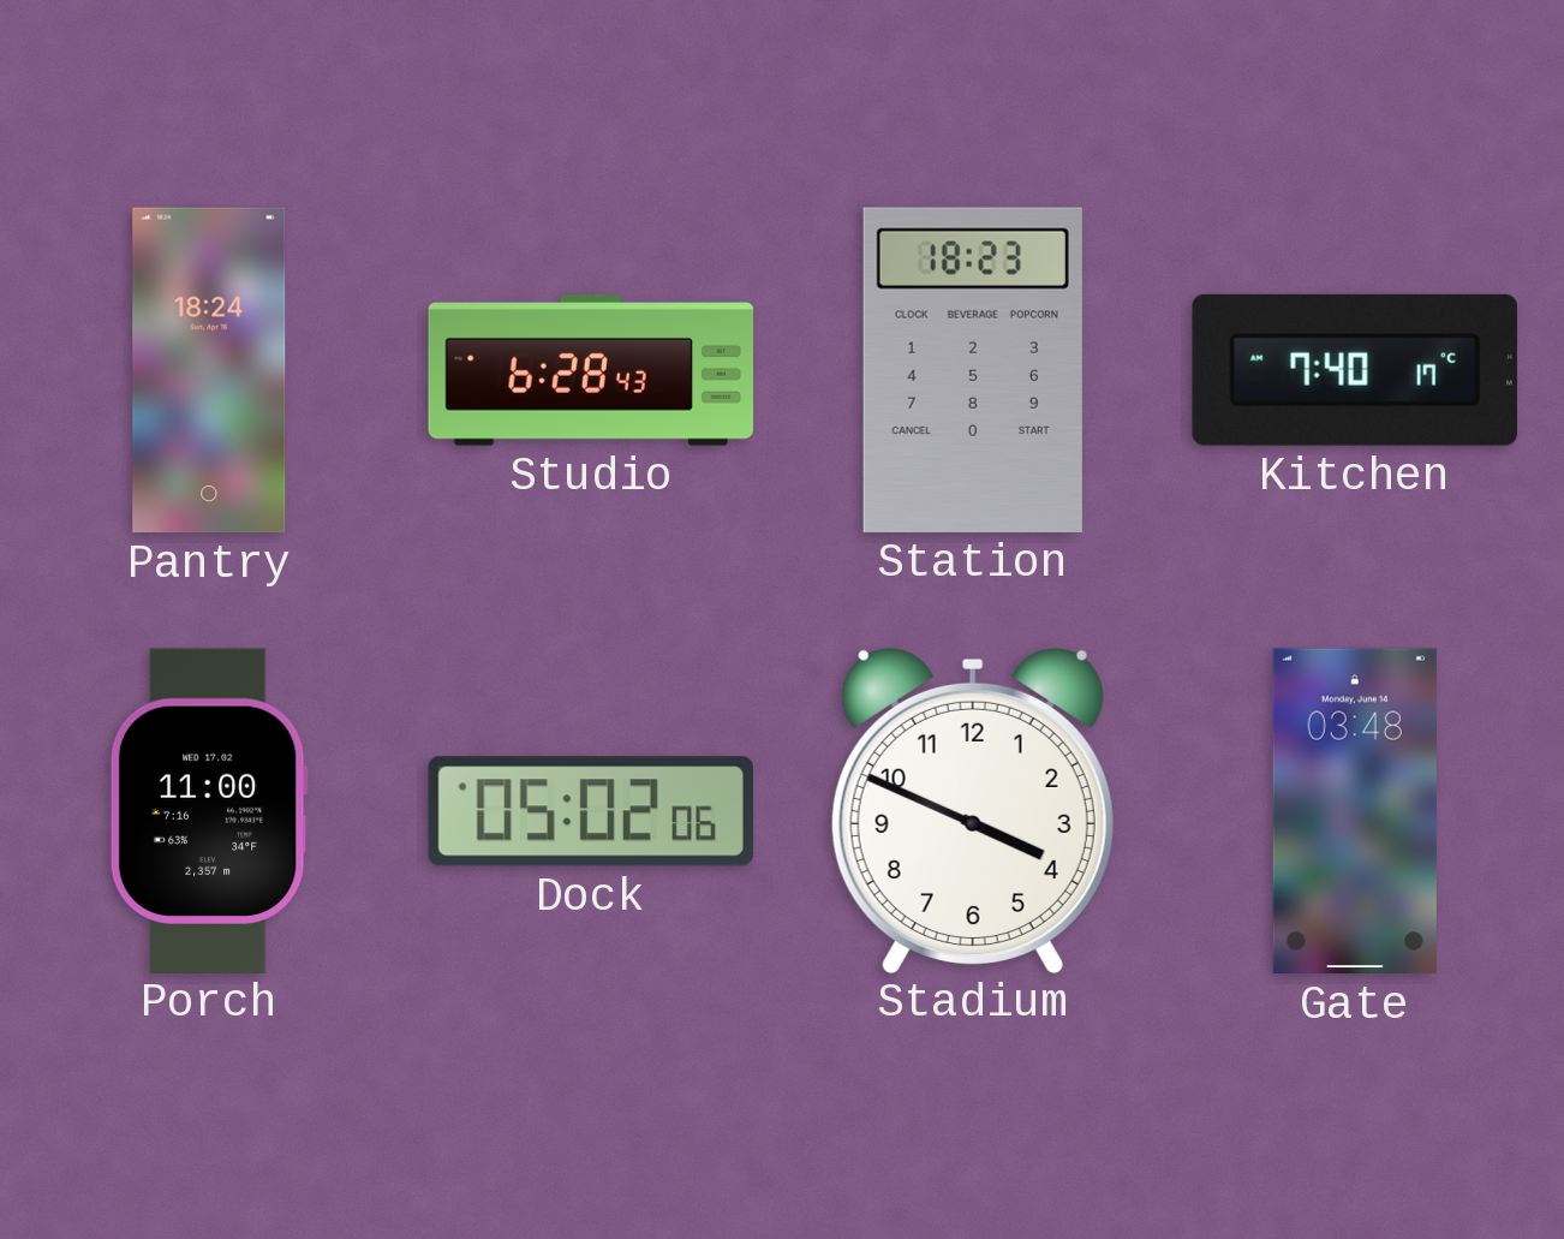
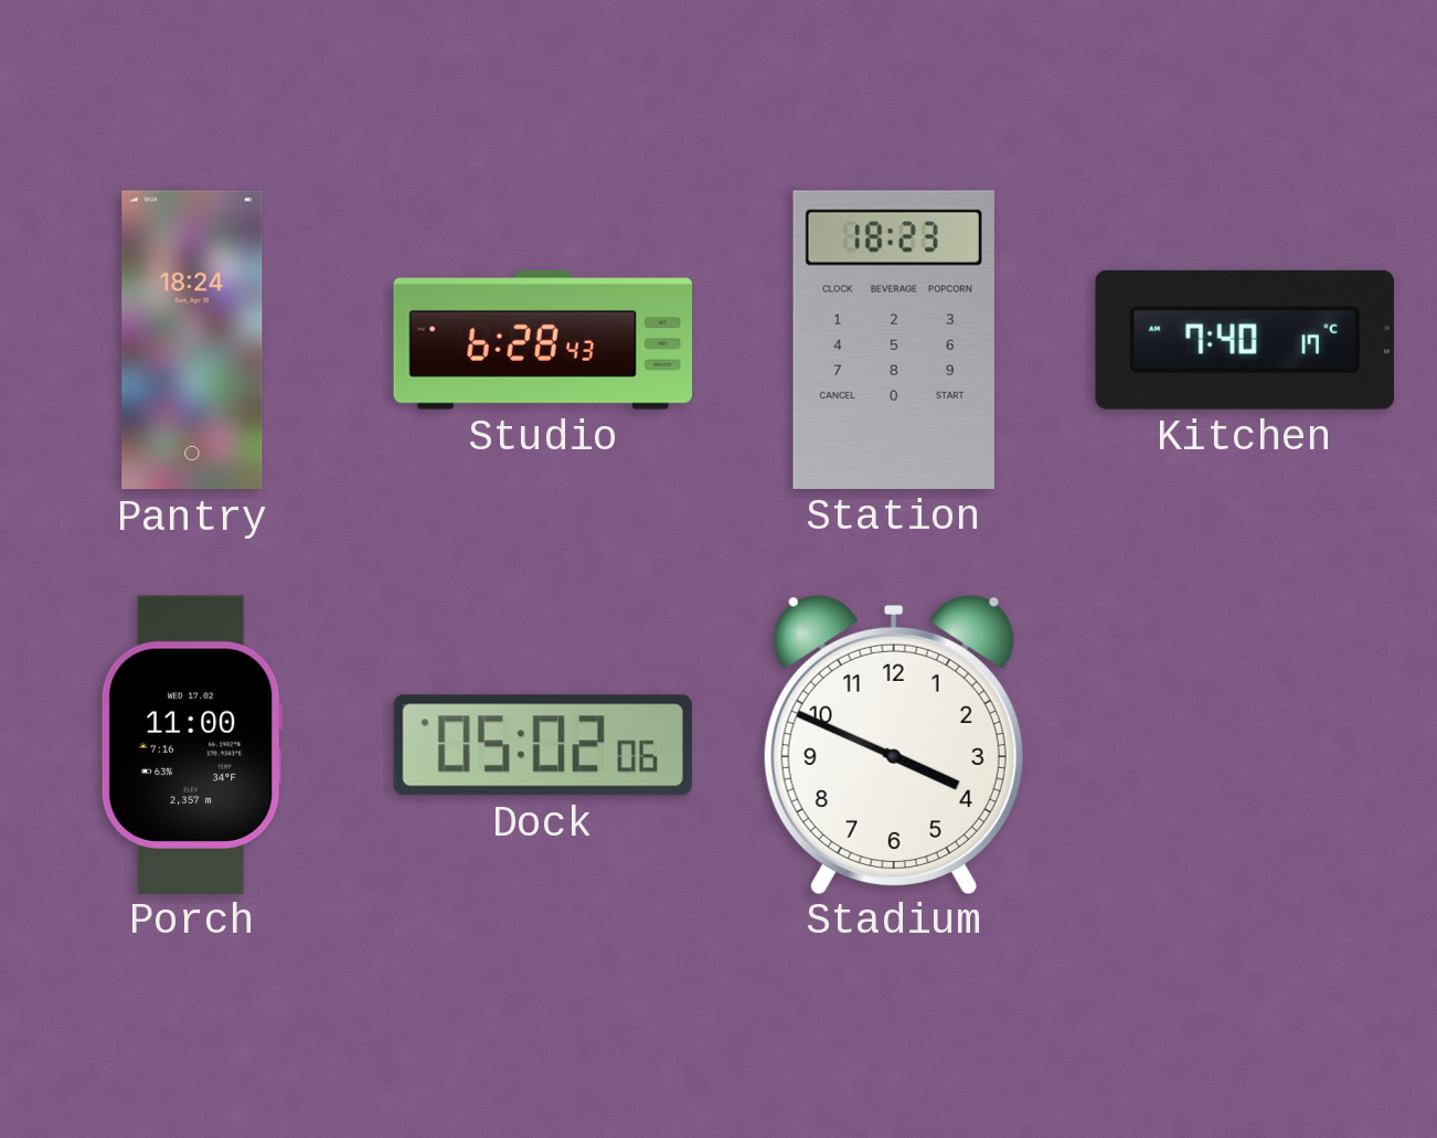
Gate: 03:48 -> none
